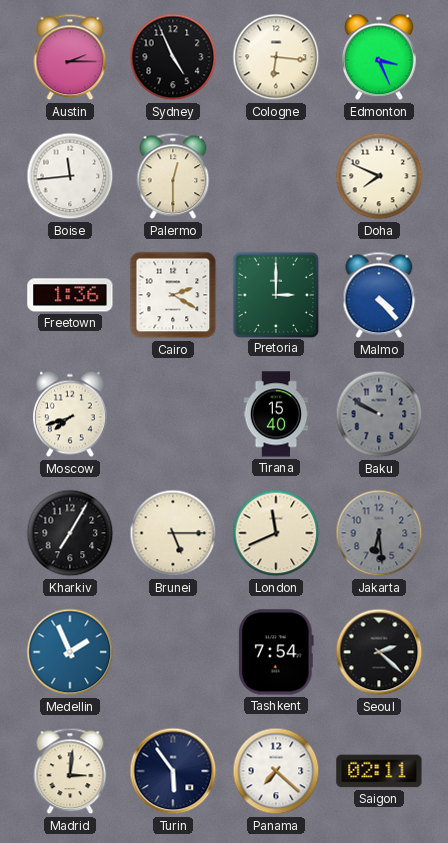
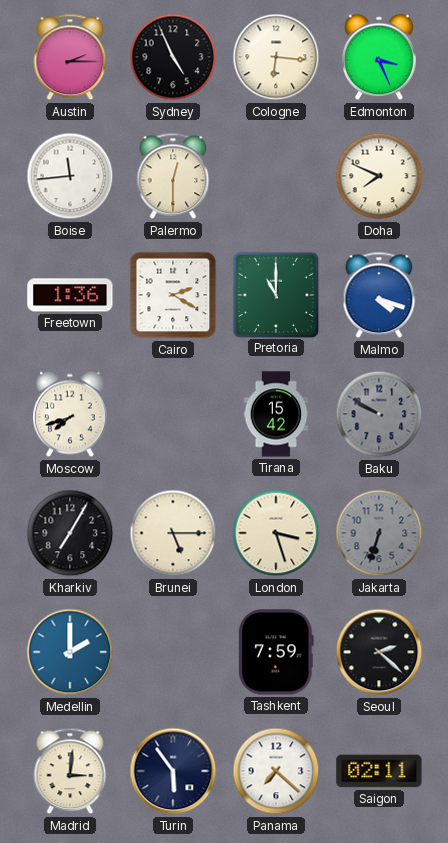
Pretoria: 3:00 -> 11:00
Malmo: 4:23 -> 4:18
Tirana: 15:40 -> 15:42
London: 11:41 -> 3:27
Jakarta: 6:29 -> 6:33
Medellin: 1:56 -> 2:00
Tashkent: 7:54 -> 7:59
